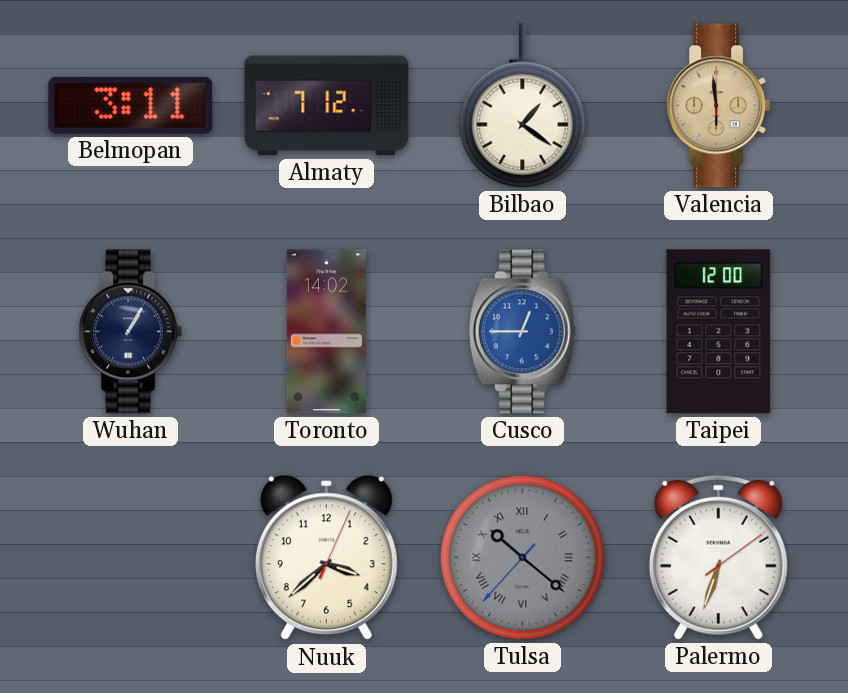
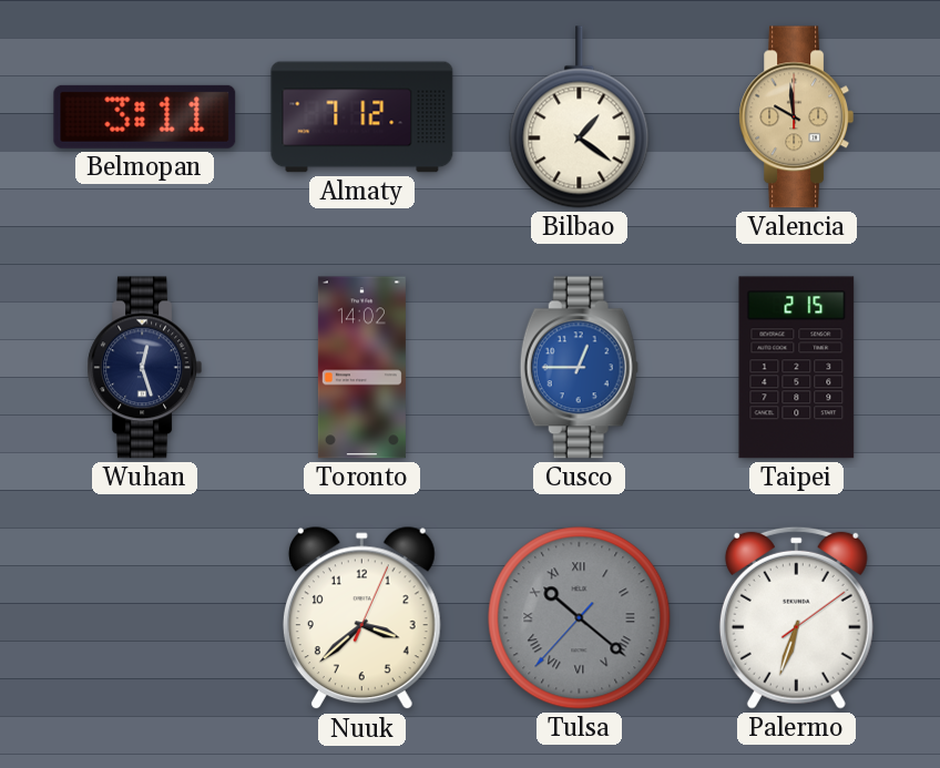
Valencia: 5:59 -> 9:59
Wuhan: 1:05 -> 12:27
Taipei: 12:00 -> 2:15
